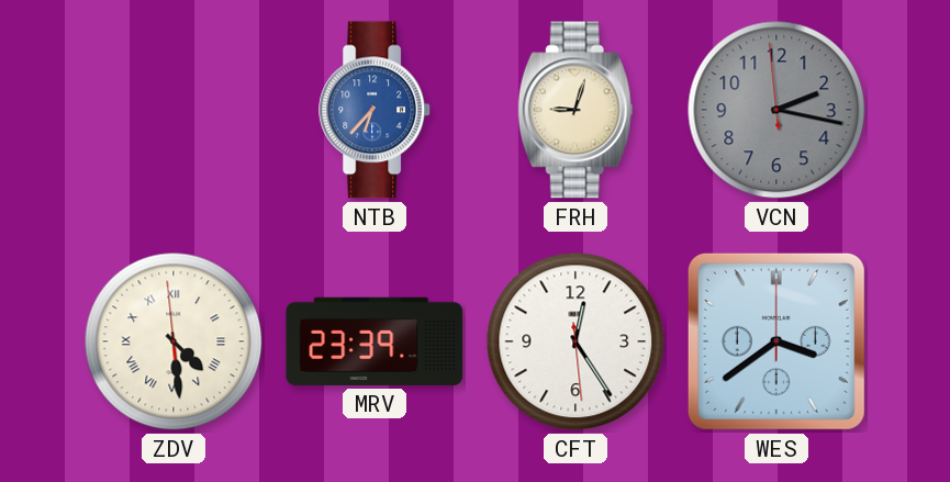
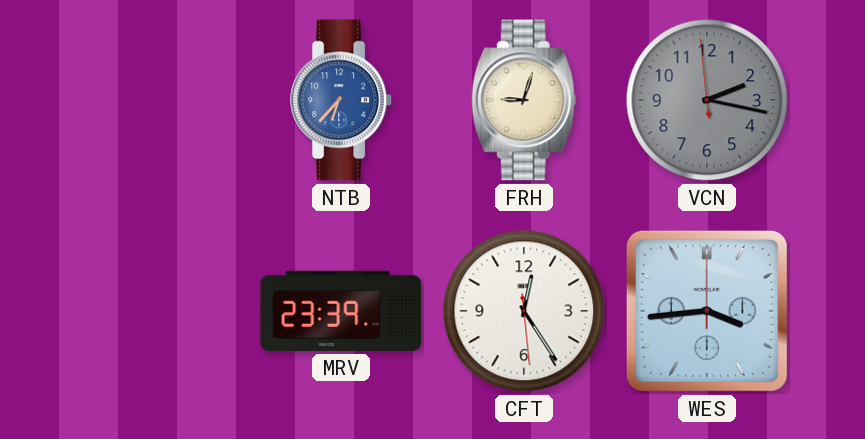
ZDV: 4:28 -> none
WES: 3:39 -> 3:44
